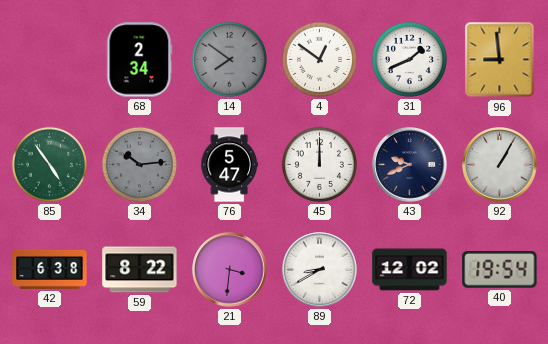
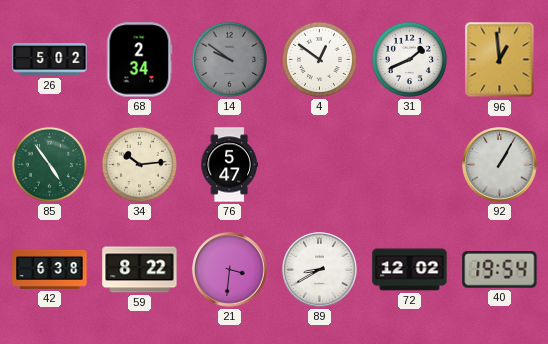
26: none -> 5:02
14: 7:51 -> 9:51
96: 8:59 -> 12:59
34 dial: grey -> cream
45: 12:00 -> none
43: 9:41 -> none
